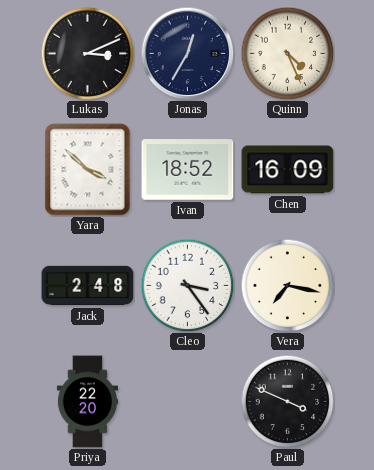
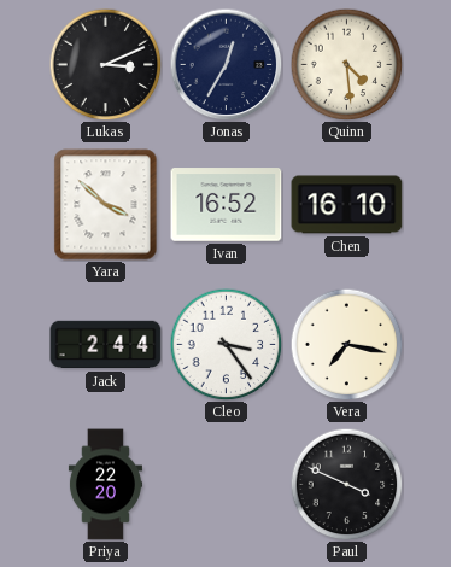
Quinn: 4:26 -> 4:29
Ivan: 18:52 -> 16:52
Chen: 16:09 -> 16:10
Jack: 2:48 -> 2:44
